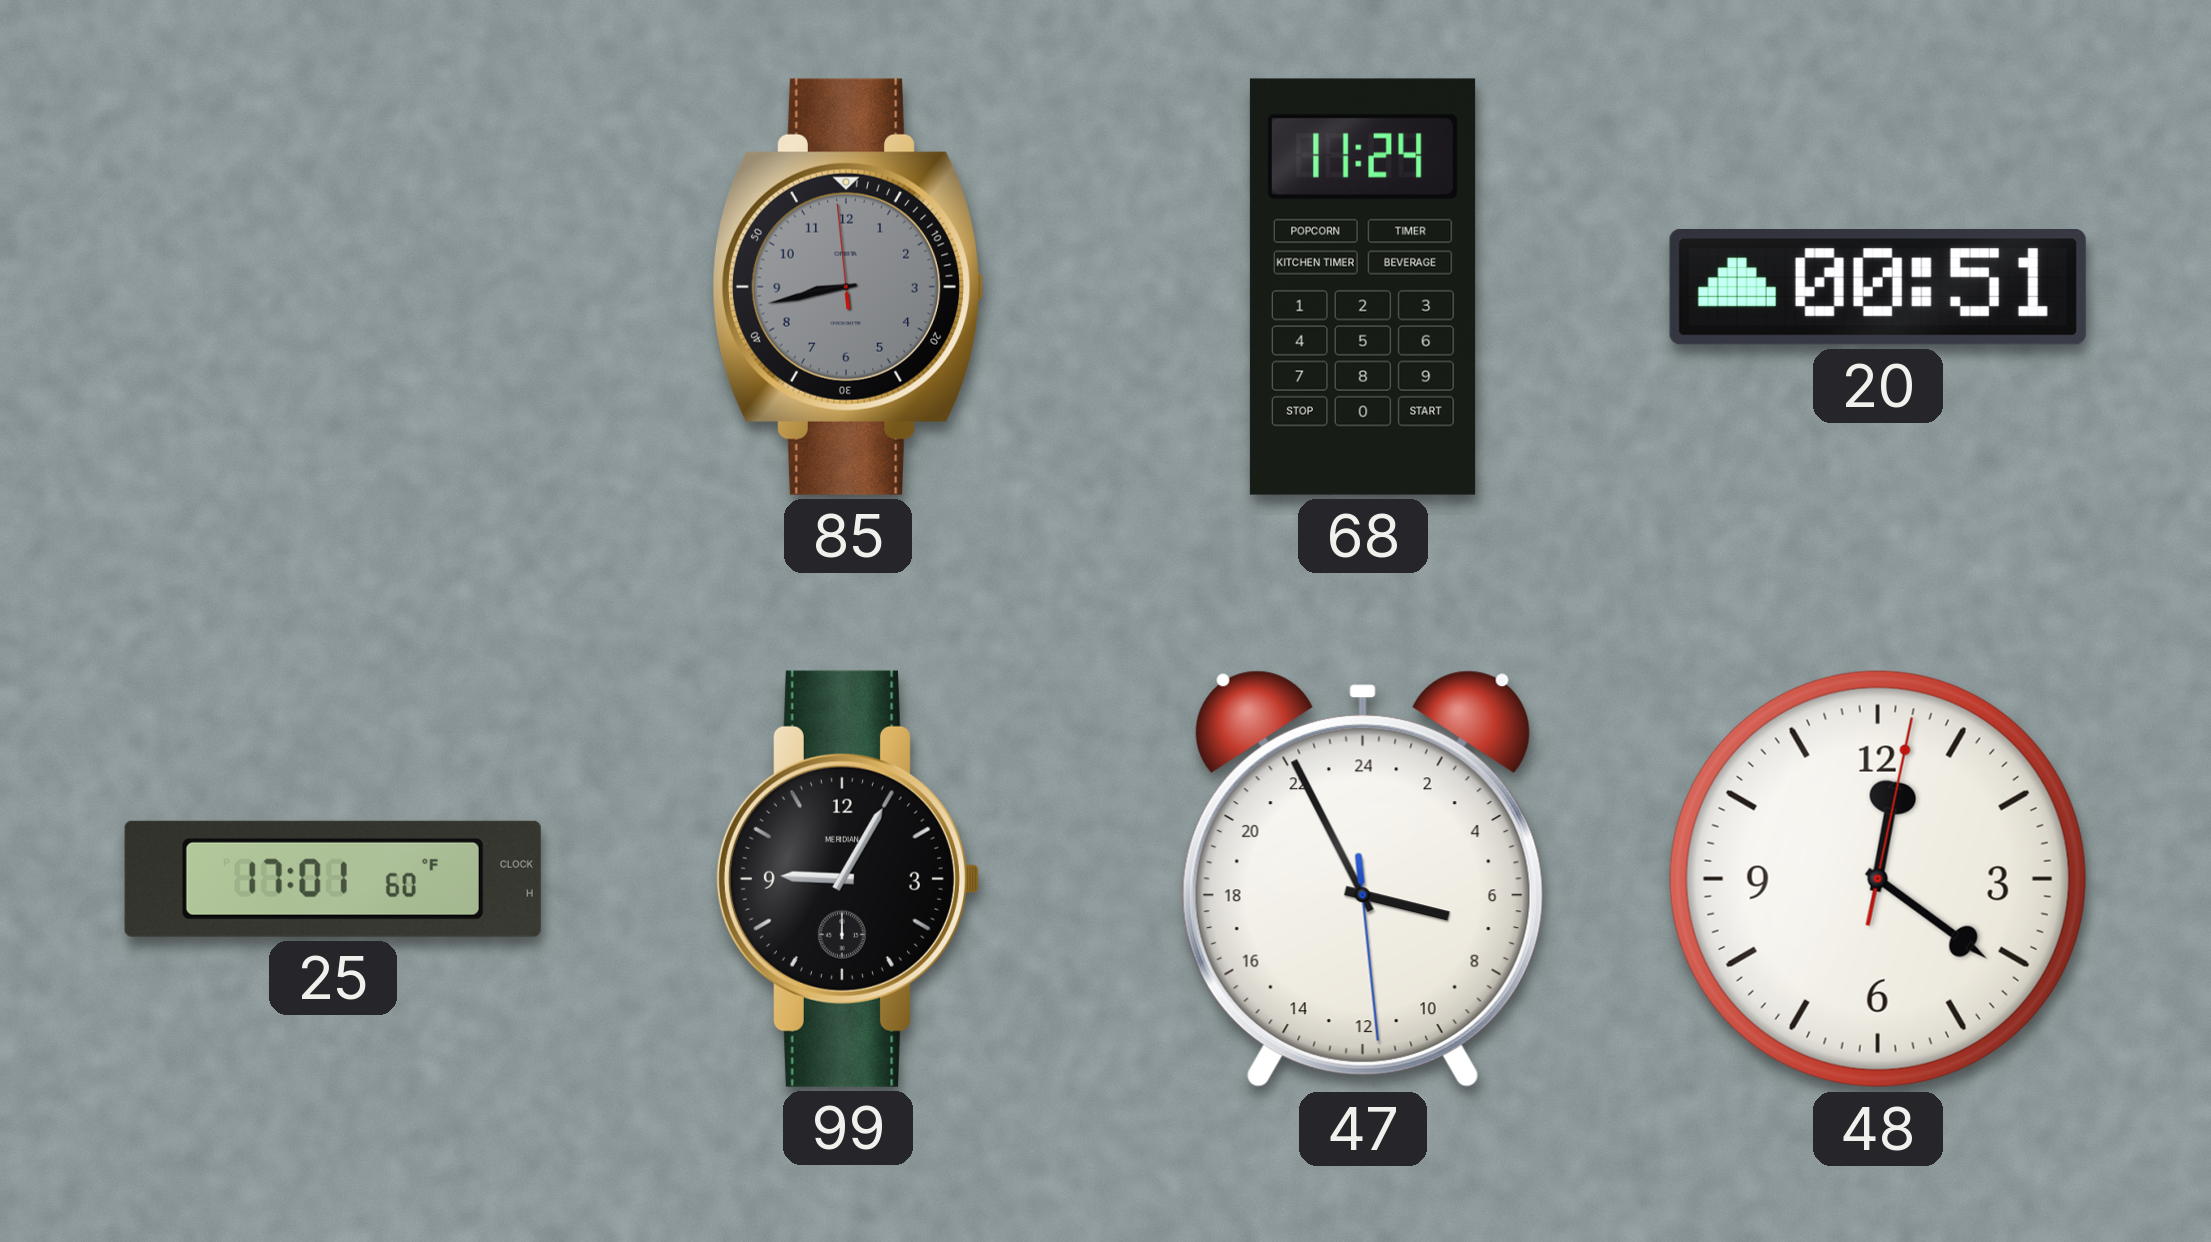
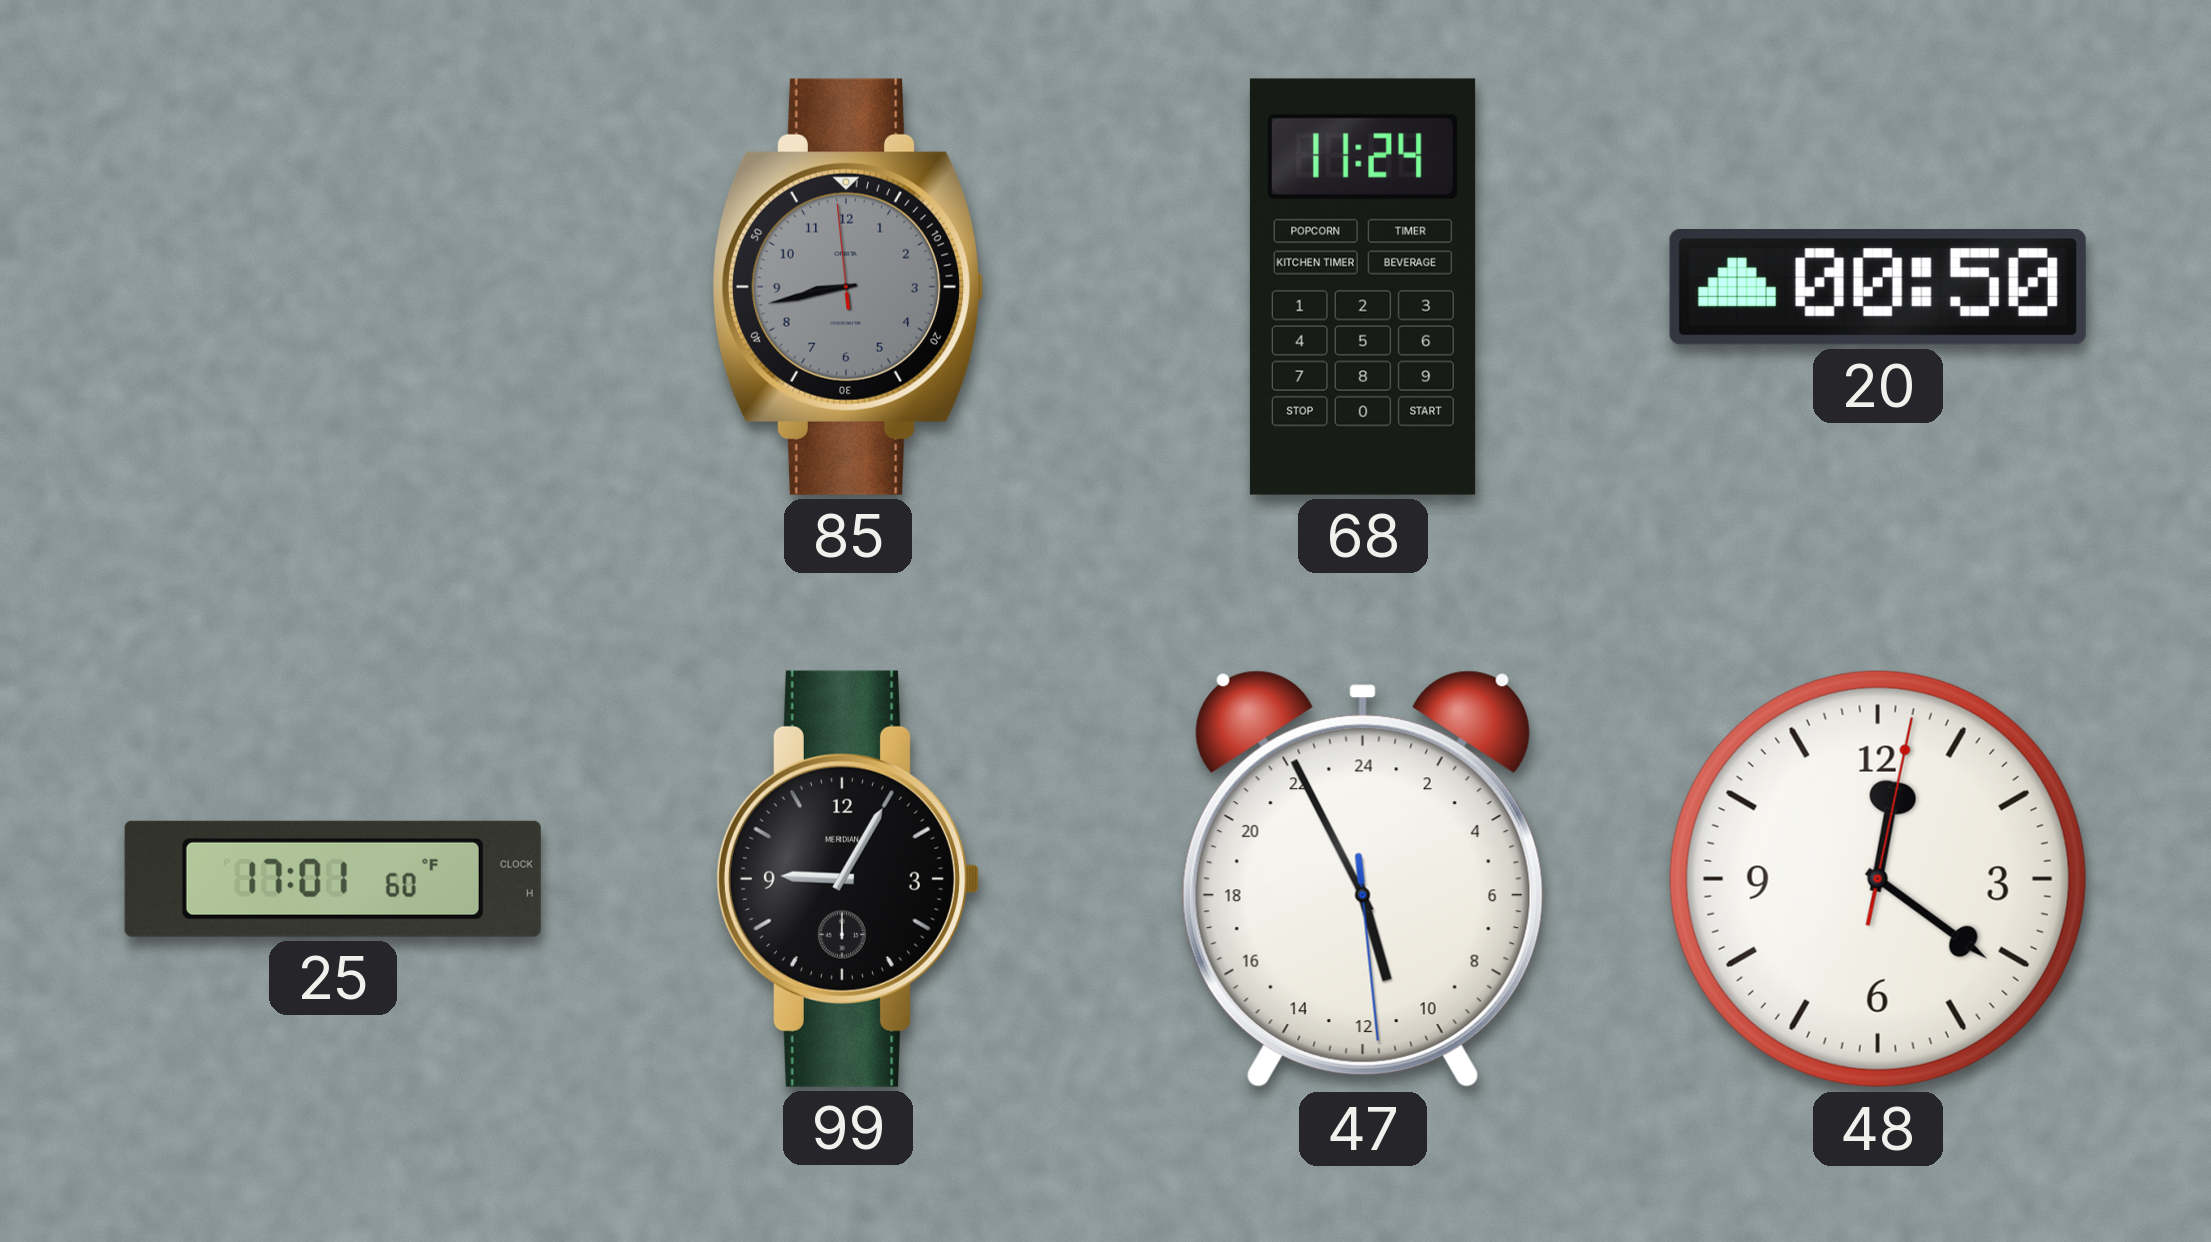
20: 00:51 -> 00:50
47: 6:55 -> 10:55
